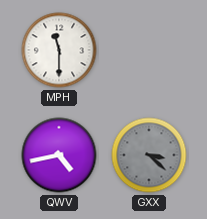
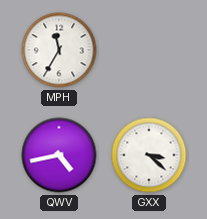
MPH: 11:30 -> 11:35
GXX dial: grey -> white
